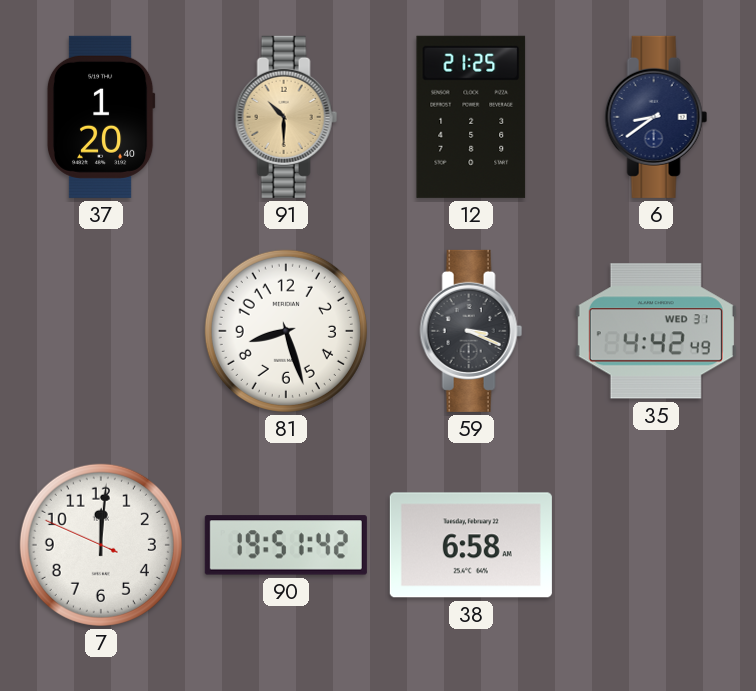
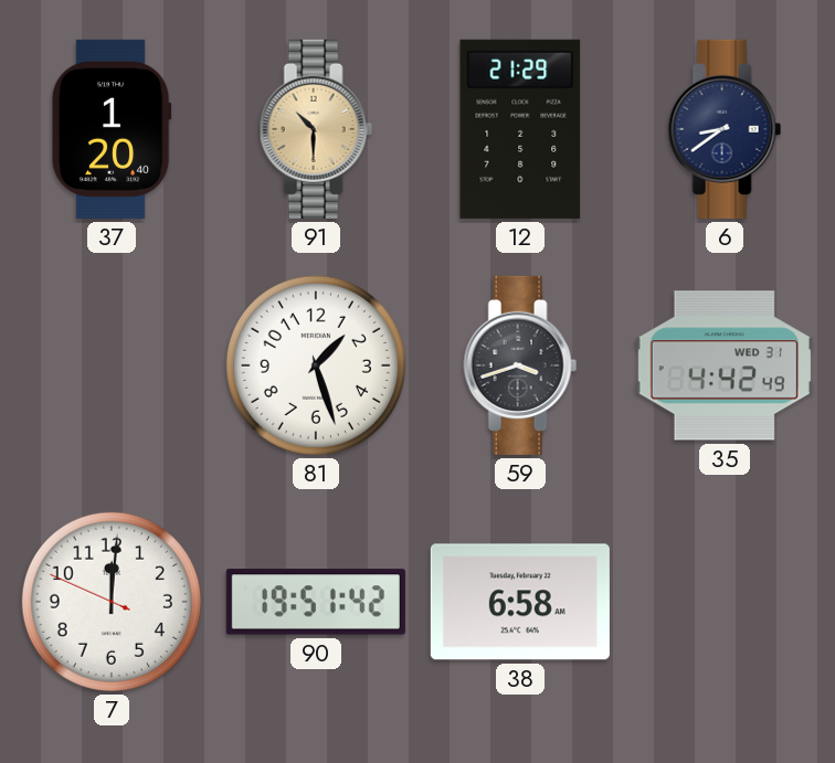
12: 21:25 -> 21:29
81: 8:27 -> 1:27
59: 3:19 -> 3:42
